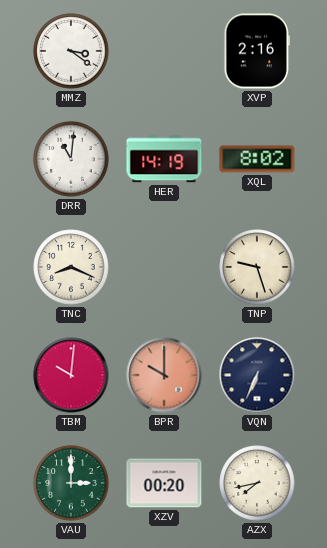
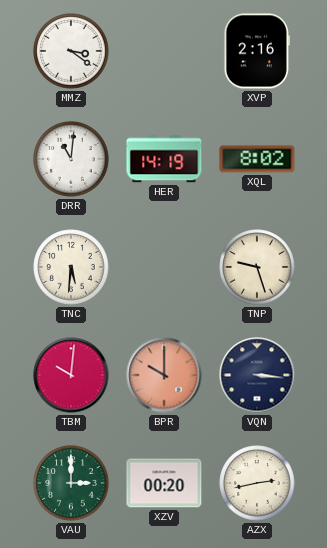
TNC: 8:19 -> 5:31
VQN: 6:34 -> 3:16
AZX: 7:43 -> 2:43
